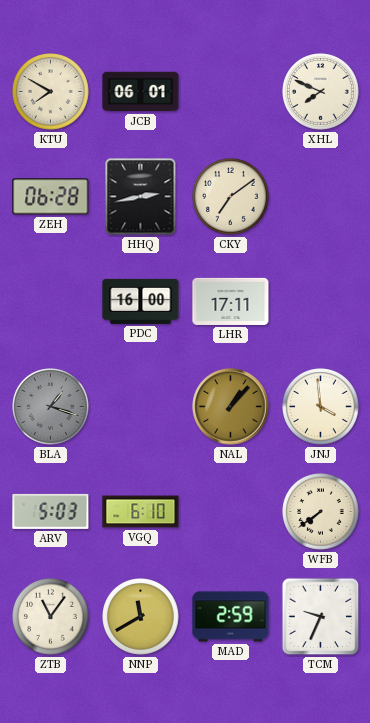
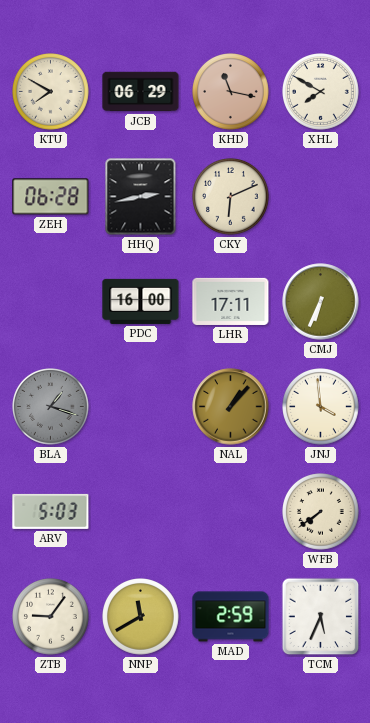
JCB: 06:01 -> 06:29
KHD: none -> 11:17
XHL: 7:49 -> 7:50
CKY: 7:09 -> 6:11
CMJ: none -> 6:34
VGQ: 6:10 -> none
ZTB: 11:06 -> 9:06
TCM: 9:34 -> 5:34
